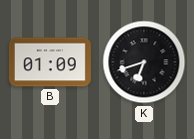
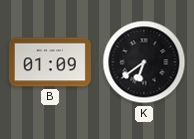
K: 6:42 -> 6:39
